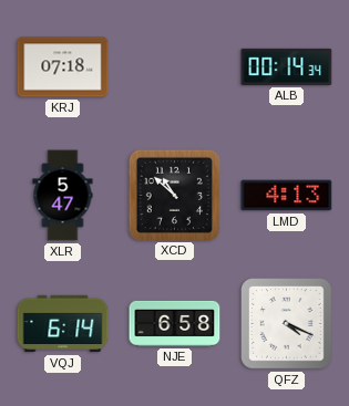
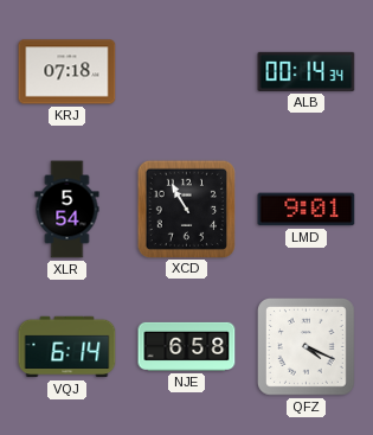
XLR: 5:47 -> 5:54
XCD: 10:52 -> 10:55
LMD: 4:13 -> 9:01
